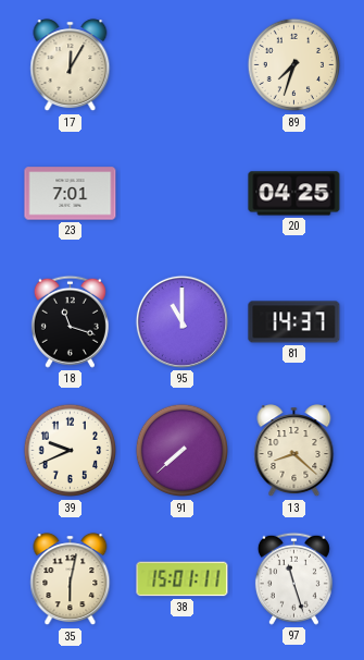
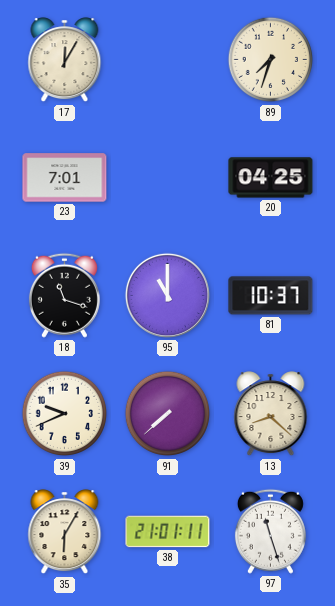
81: 14:37 -> 10:37
35: 6:02 -> 6:05
38: 15:01 -> 21:01
